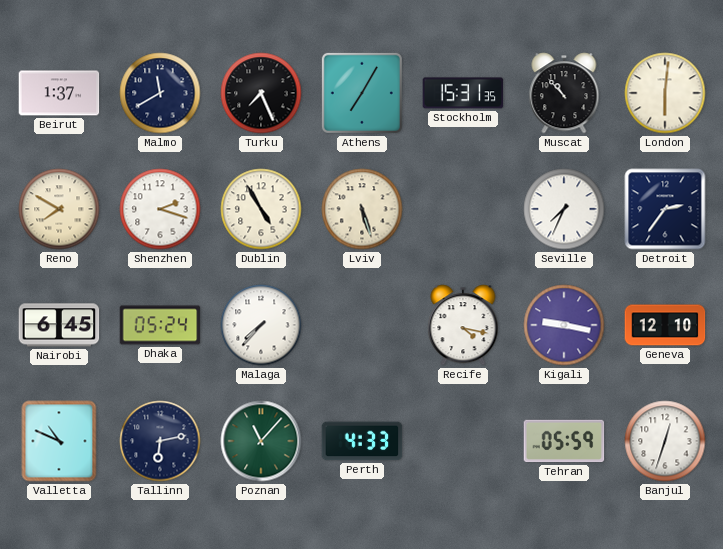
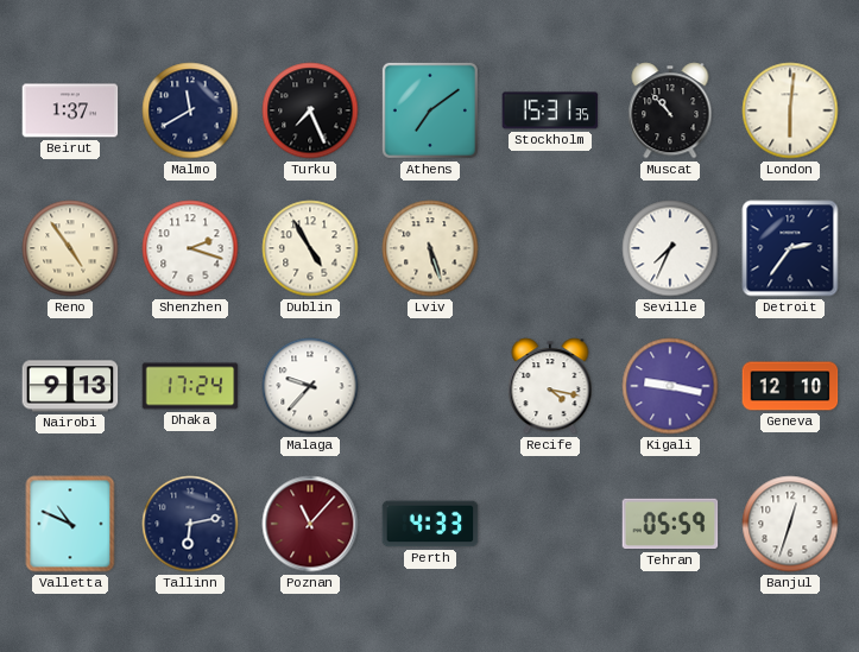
Athens: 7:05 -> 7:09
Reno: 7:50 -> 4:54
Nairobi: 6:45 -> 9:13
Dhaka: 05:24 -> 17:24
Malaga: 7:37 -> 9:37
Poznan dial: green -> burgundy
